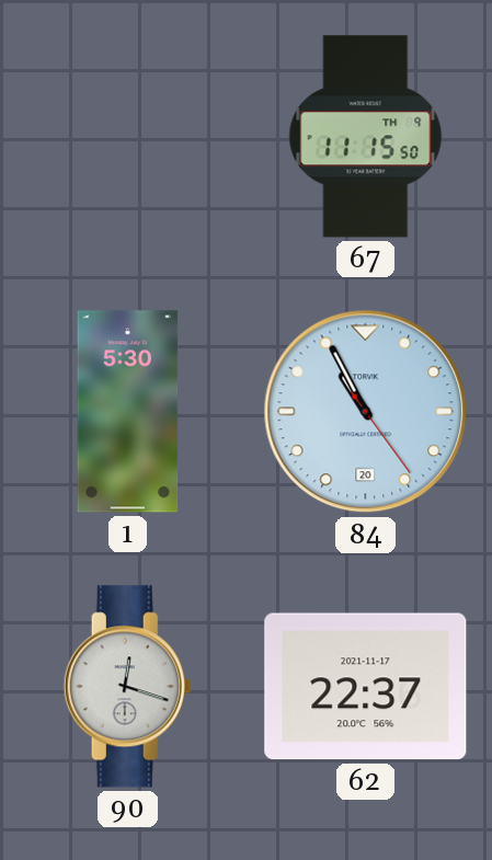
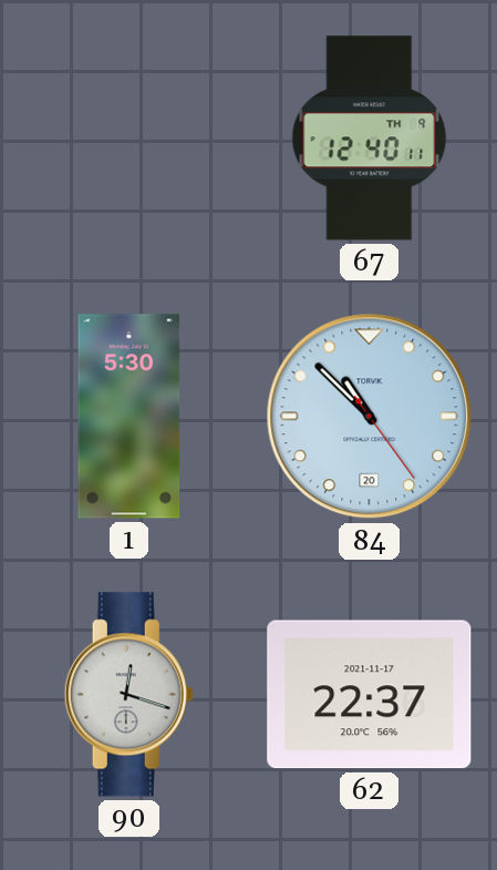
67: 11:15 -> 12:40
84: 10:55 -> 10:52
